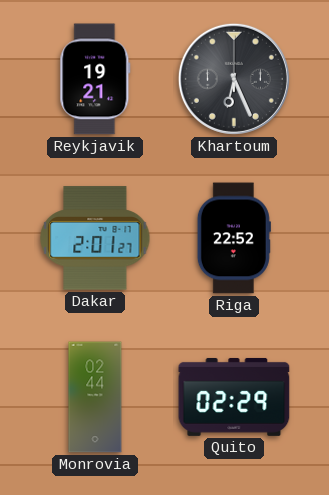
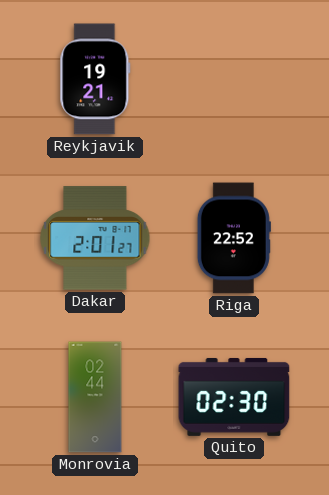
Khartoum: 6:26 -> none
Quito: 02:29 -> 02:30
